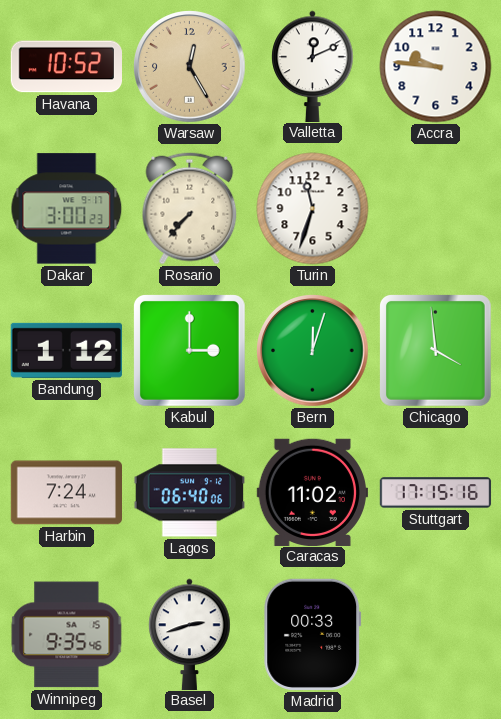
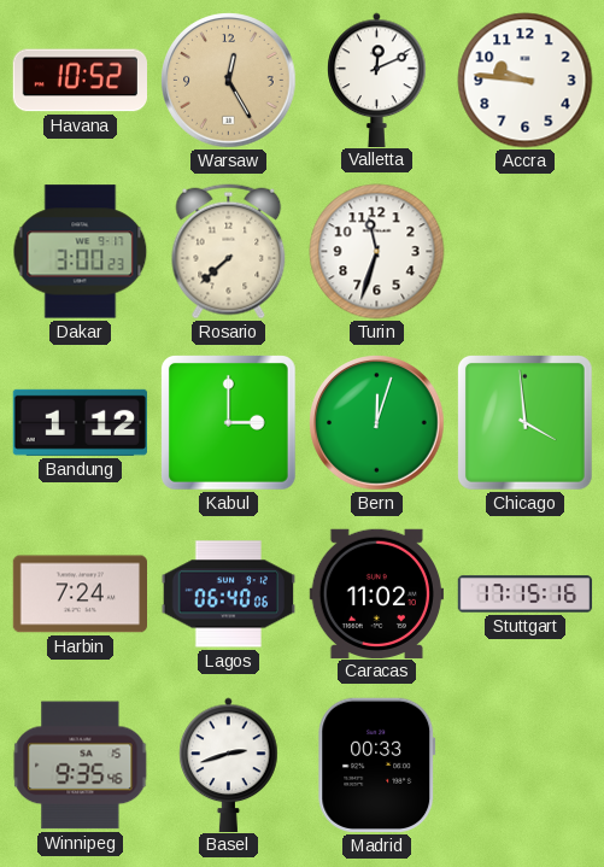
Rosario: 7:37 -> 7:38
